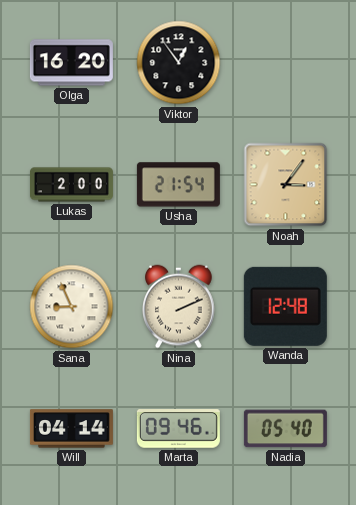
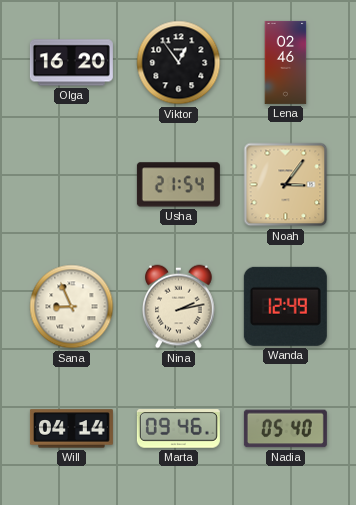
Lena: none -> 02:46
Lukas: 2:00 -> none
Nina: 2:11 -> 2:13
Wanda: 12:48 -> 12:49
